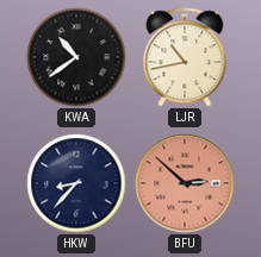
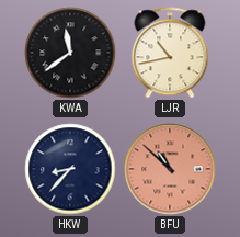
KWA: 10:39 -> 11:39
BFU: 2:52 -> 10:52
